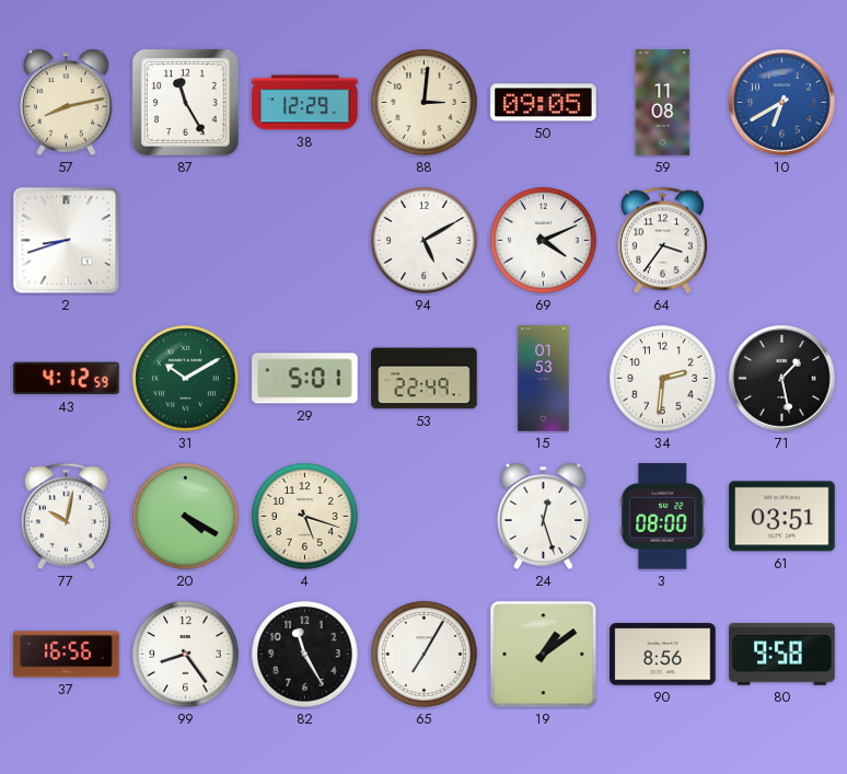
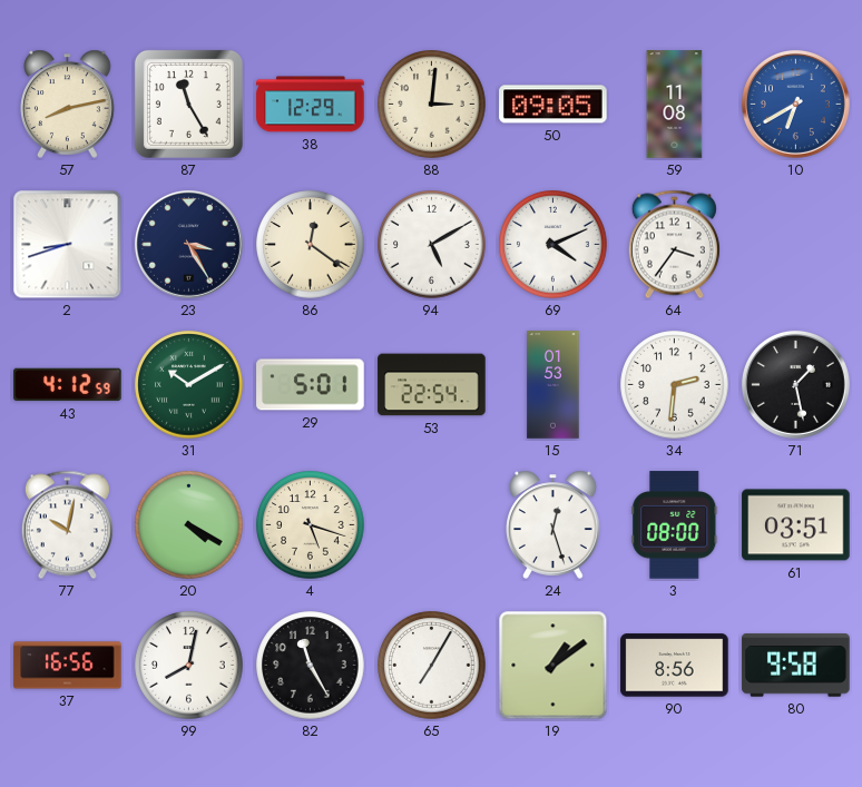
23: none -> 3:25
86: none -> 12:21
53: 22:49 -> 22:54
99: 8:24 -> 8:02
